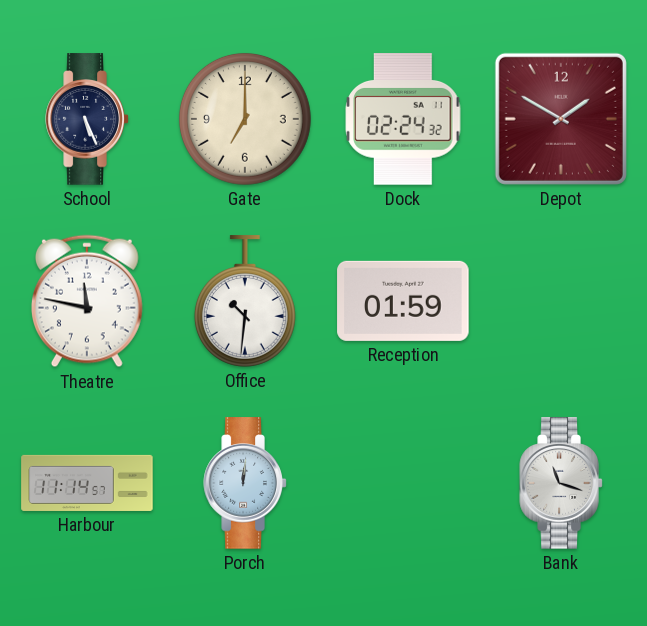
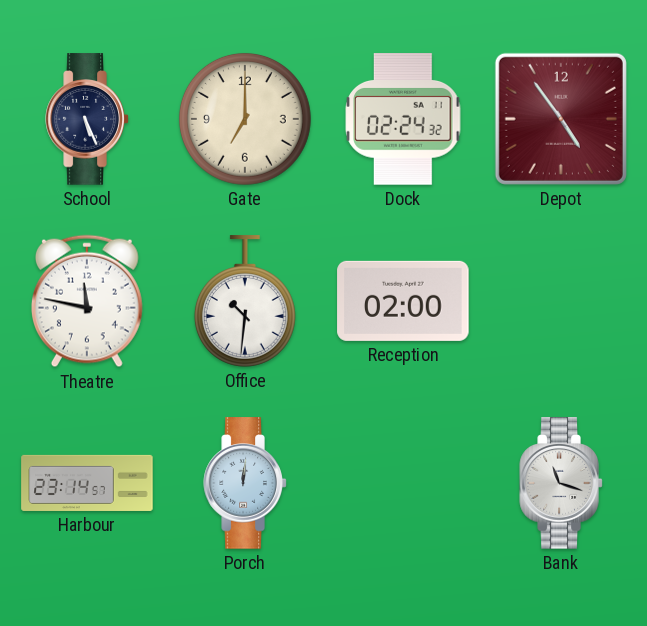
Depot: 1:50 -> 4:54
Reception: 01:59 -> 02:00
Harbour: 11:14 -> 23:14
